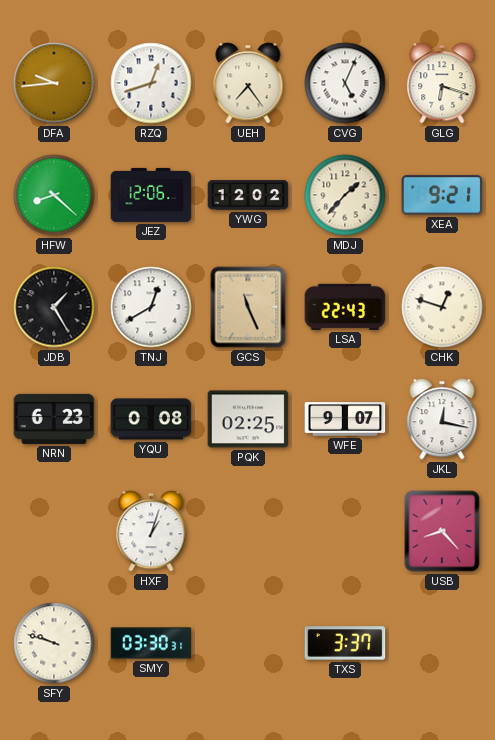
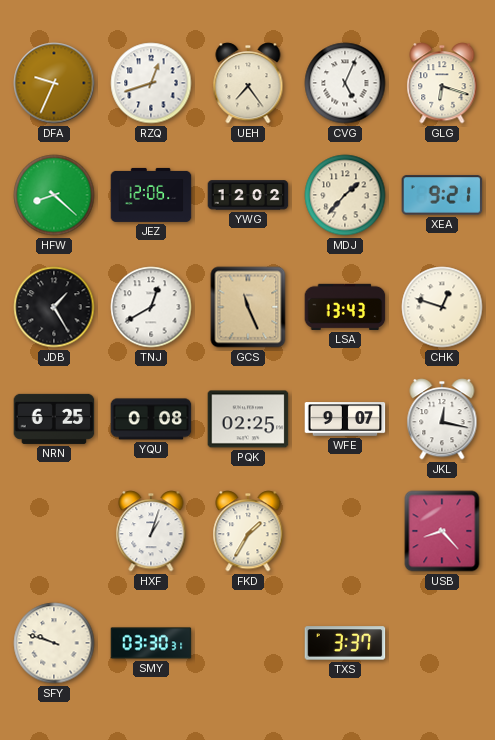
DFA: 9:44 -> 9:34
LSA: 22:43 -> 13:43
NRN: 6:23 -> 6:25
FKD: none -> 1:35
